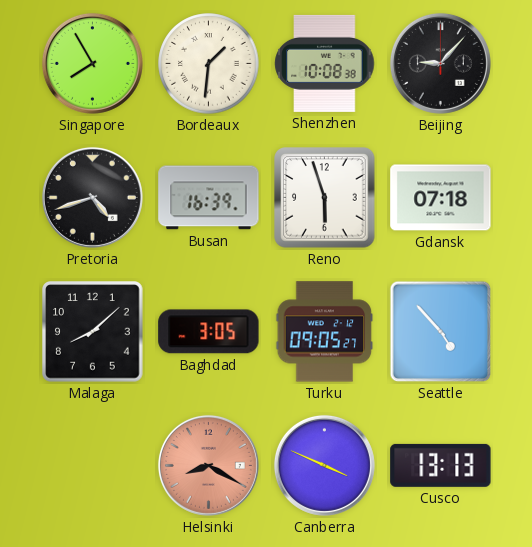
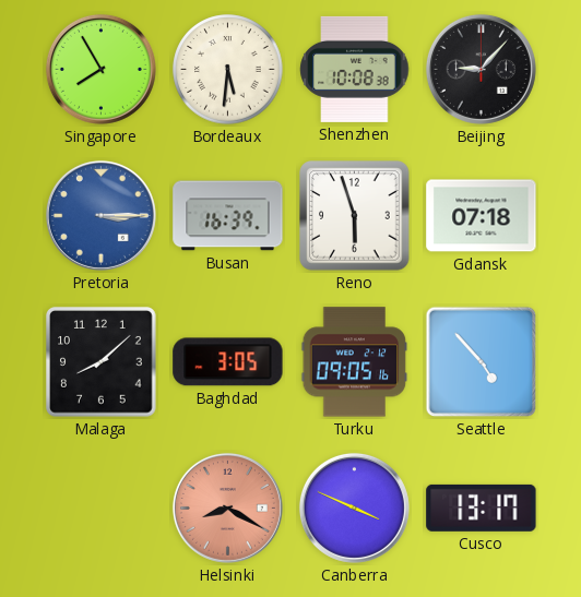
Bordeaux: 1:31 -> 5:31
Pretoria: 4:42 -> 3:15
Pretoria dial: black -> blue
Turku: 09:05:27 -> 09:05:16
Cusco: 13:13 -> 13:17
